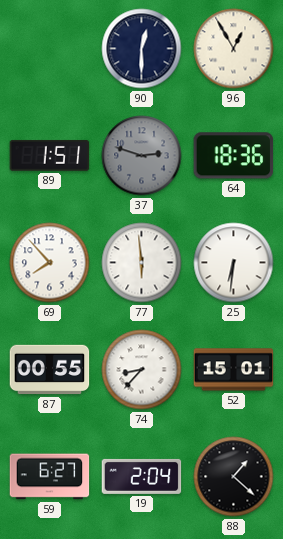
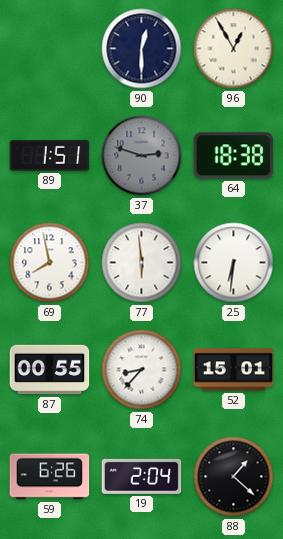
64: 18:36 -> 18:38
69: 7:53 -> 7:58
59: 6:27 -> 6:26
